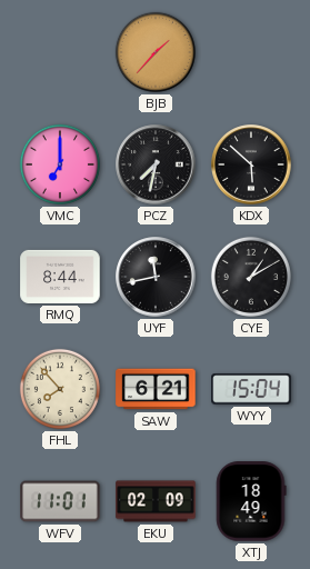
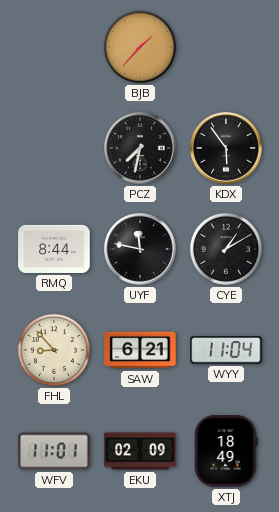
VMC: 7:00 -> none
KDX: 5:52 -> 5:54
UYF: 11:43 -> 11:47
FHL: 7:53 -> 8:53
WYY: 15:04 -> 11:04
